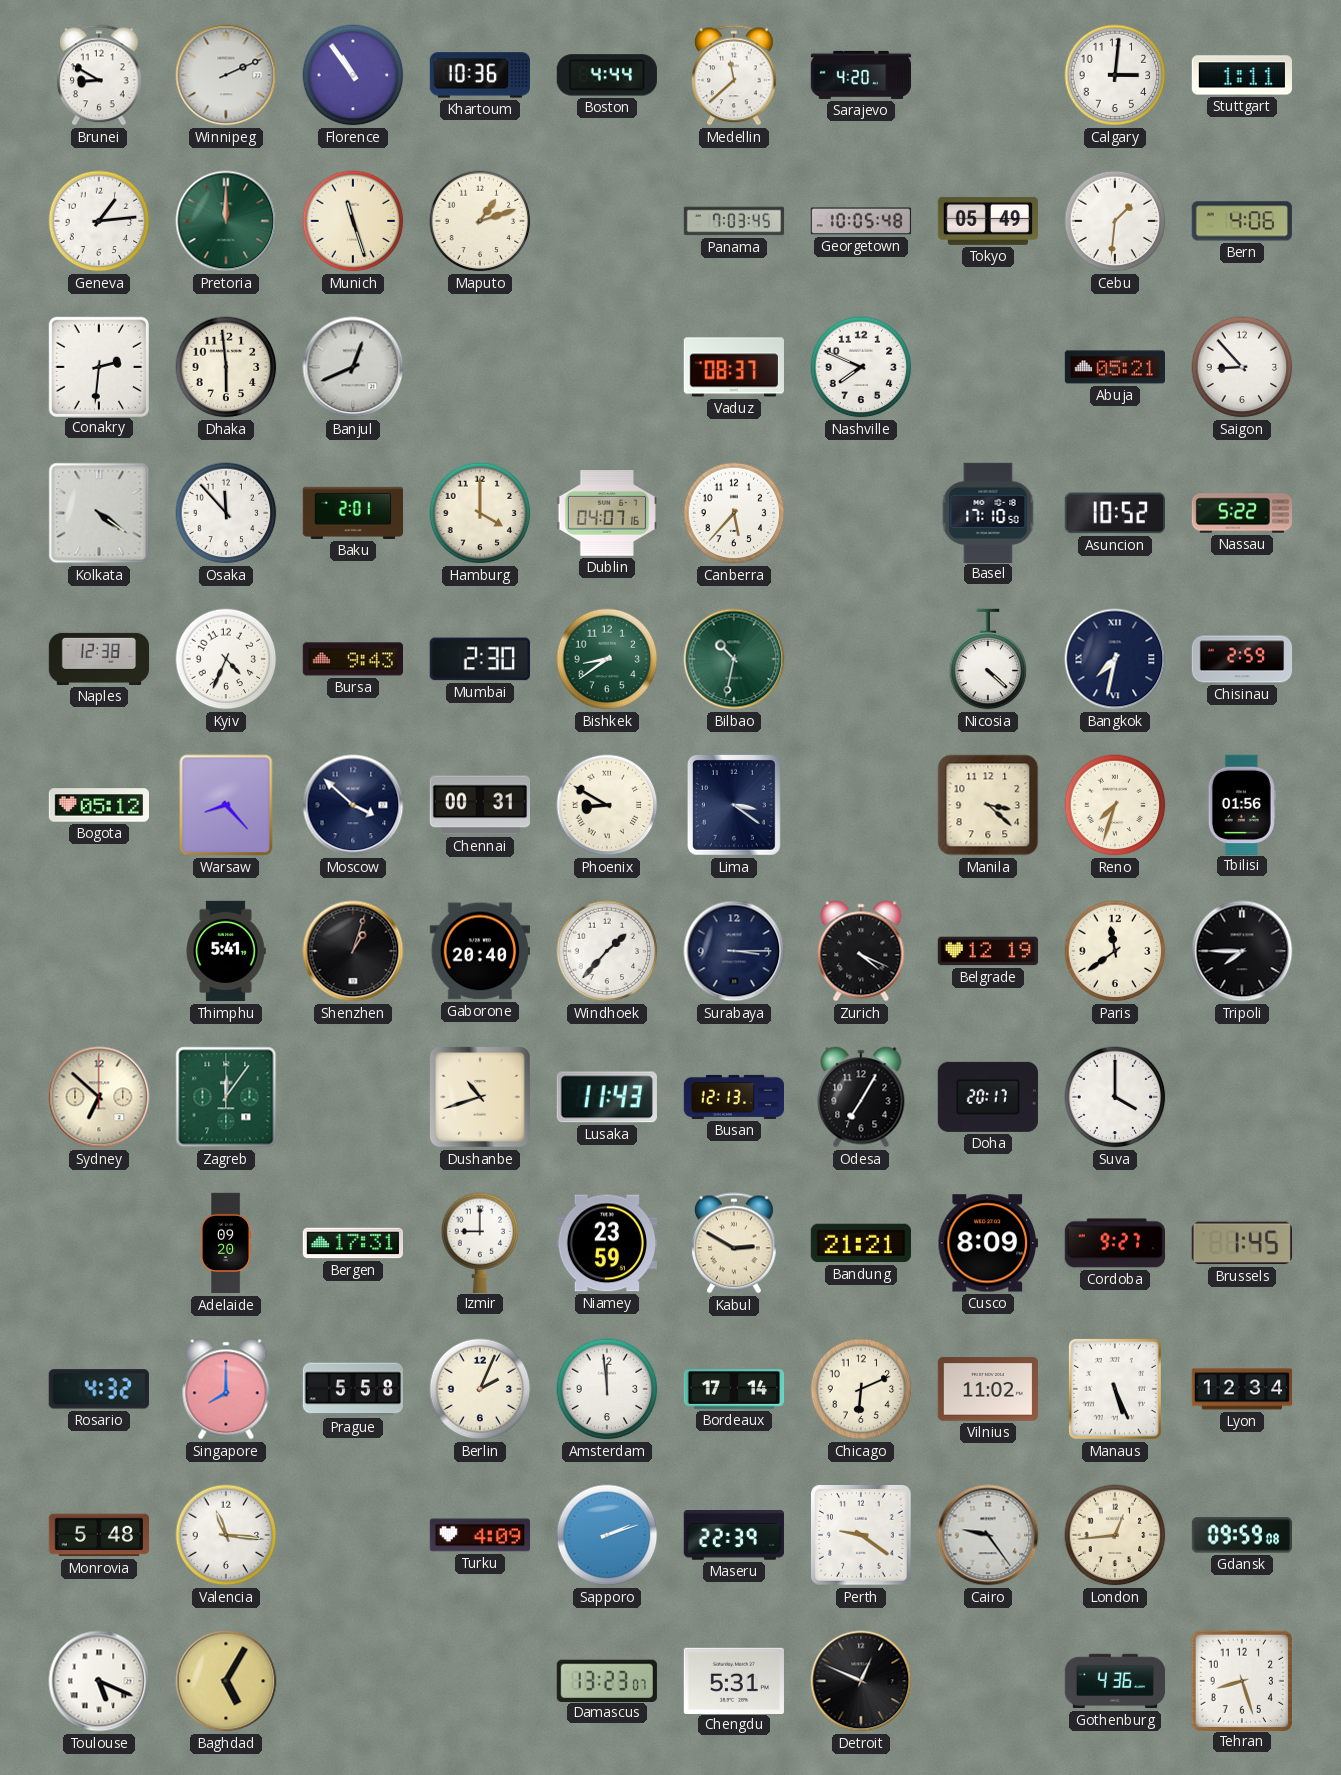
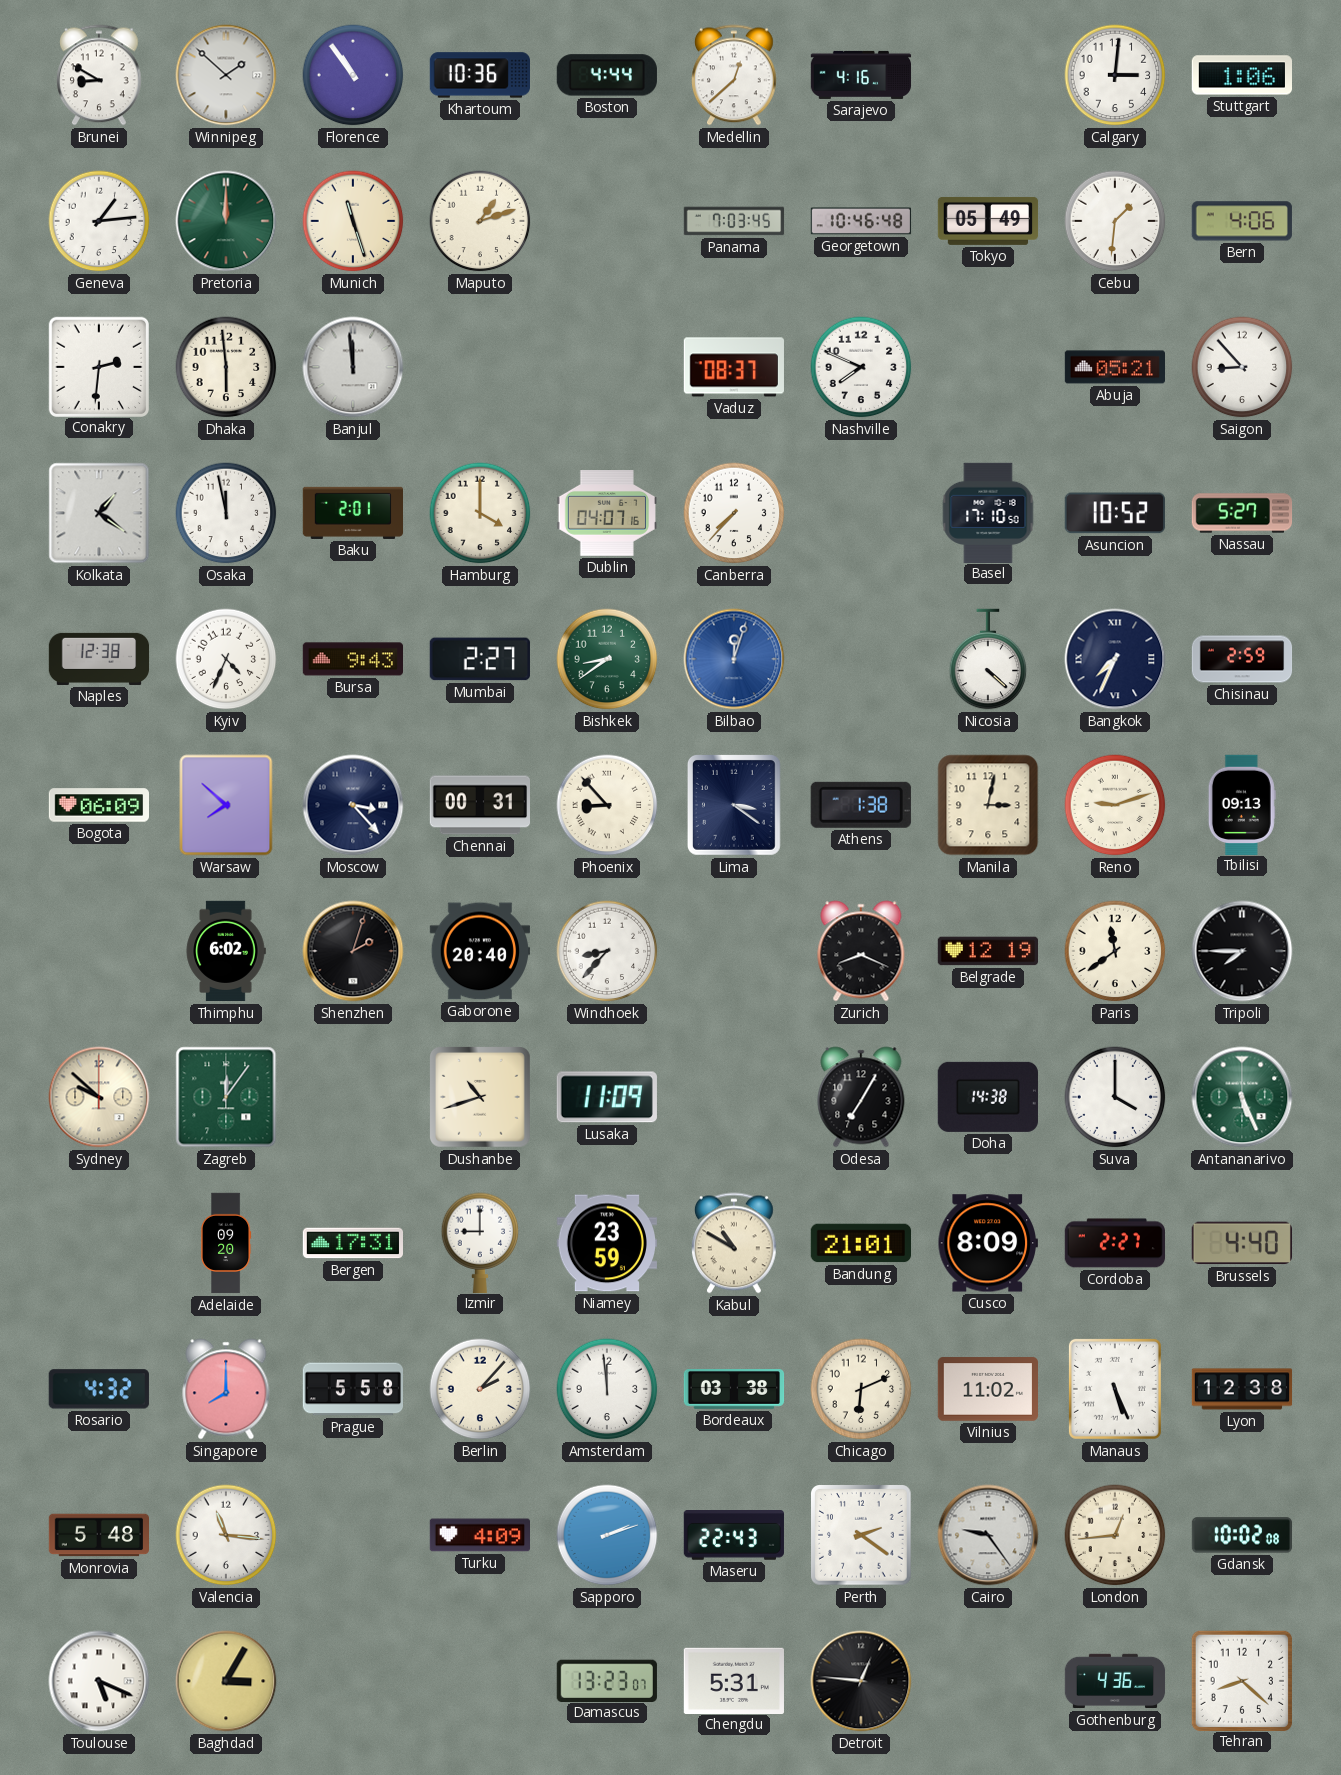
Winnipeg: 2:11 -> 1:52
Medellin: 11:38 -> 12:38
Sarajevo: 4:20 -> 4:16
Stuttgart: 1:11 -> 1:06
Georgetown: 10:05 -> 10:46
Banjul: 12:41 -> 11:59
Kolkata: 4:21 -> 1:21
Osaka: 11:53 -> 11:58
Canberra: 5:37 -> 7:37
Nassau: 5:22 -> 5:27
Mumbai: 2:30 -> 2:27
Bilbao: 10:32 -> 12:03
Bilbao dial: green -> blue
Bangkok: 7:32 -> 7:34
Bogota: 05:12 -> 06:09
Warsaw: 8:23 -> 7:52
Moscow: 3:52 -> 3:23
Phoenix: 8:50 -> 8:53
Athens: none -> 1:38
Manila: 3:22 -> 3:02
Reno: 7:33 -> 9:12
Tbilisi: 01:56 -> 09:13
Thimphu: 5:41 -> 6:02
Shenzhen: 1:03 -> 2:03
Windhoek: 1:37 -> 8:37
Surabaya: 3:15 -> none
Zurich: 4:19 -> 8:19
Sydney: 6:52 -> 9:52
Lusaka: 11:43 -> 11:09
Busan: 12:13 -> none
Doha: 20:17 -> 14:38
Antananarivo: none -> 5:26
Kabul: 2:50 -> 10:50
Bandung: 21:21 -> 21:01
Cordoba: 9:27 -> 2:27
Brussels: 1:45 -> 4:40
Berlin: 2:04 -> 2:07
Bordeaux: 17:14 -> 03:38
Lyon: 12:34 -> 12:38
Maseru: 22:39 -> 22:43
Perth: 9:21 -> 2:21
Gdansk: 09:59 -> 10:02
Baghdad: 5:05 -> 3:05
Detroit: 12:49 -> 12:46
Tehran: 8:27 -> 8:22
